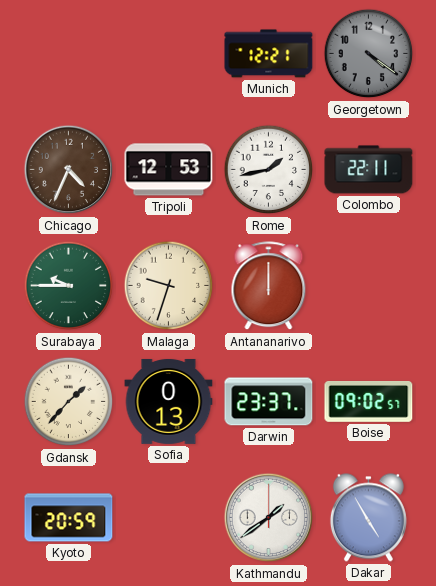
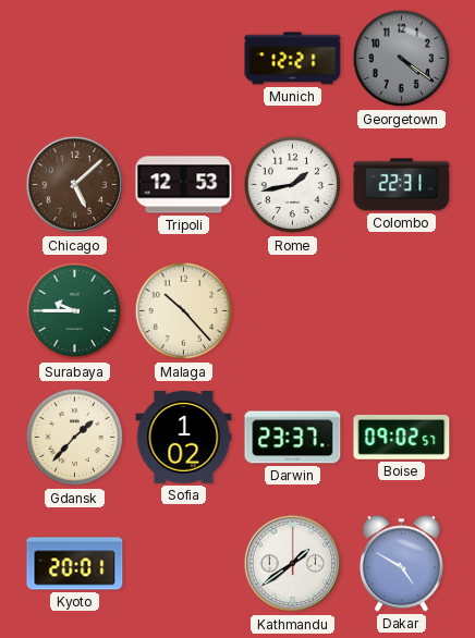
Chicago: 4:34 -> 5:08
Colombo: 22:11 -> 22:31
Malaga: 9:33 -> 10:23
Antananarivo: 12:00 -> none
Sofia: 0:13 -> 1:02
Kyoto: 20:59 -> 20:01
Dakar: 4:55 -> 4:50
